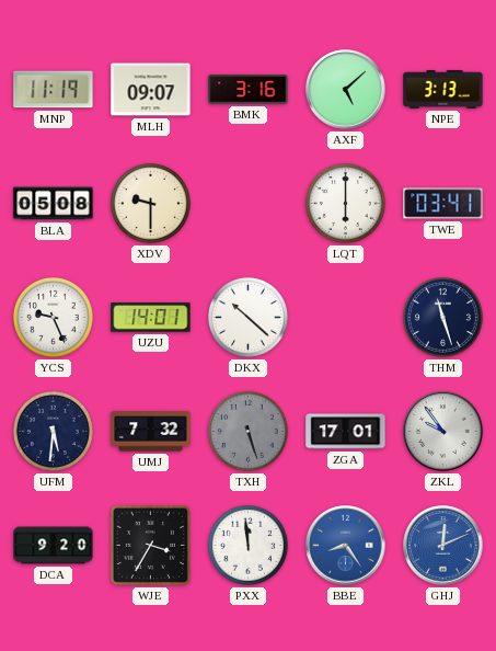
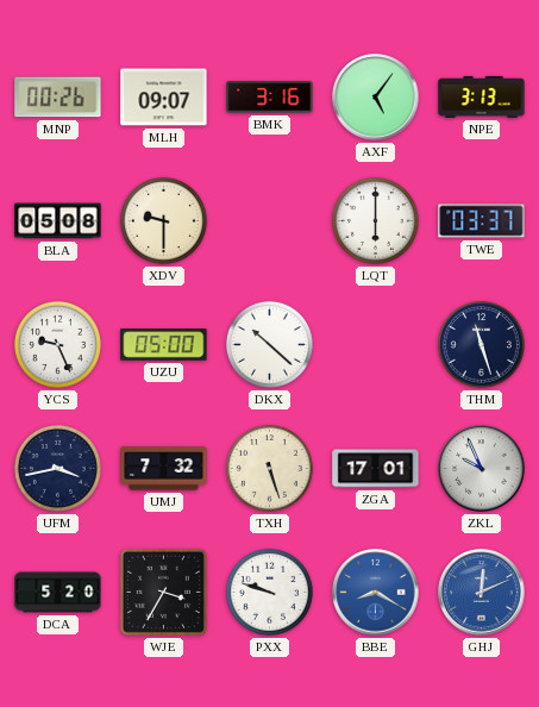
MNP: 11:19 -> 00:26
AXF: 5:08 -> 5:06
TWE: 03:41 -> 03:37
UZU: 14:01 -> 05:00
UFM: 5:31 -> 3:43
TXH dial: grey -> cream
ZKL: 9:54 -> 9:56
DCA: 9:20 -> 5:20
PXX: 11:59 -> 9:48
BBE: 8:24 -> 8:20
